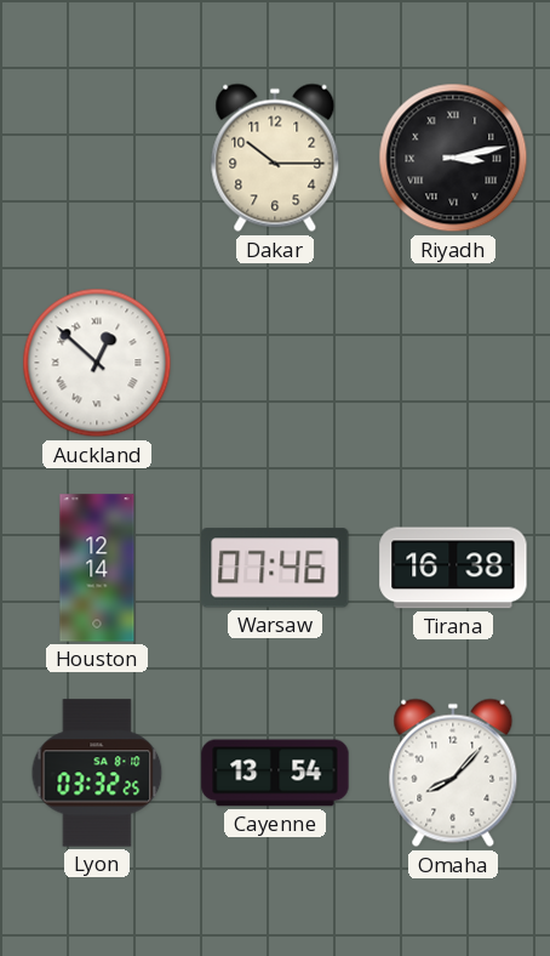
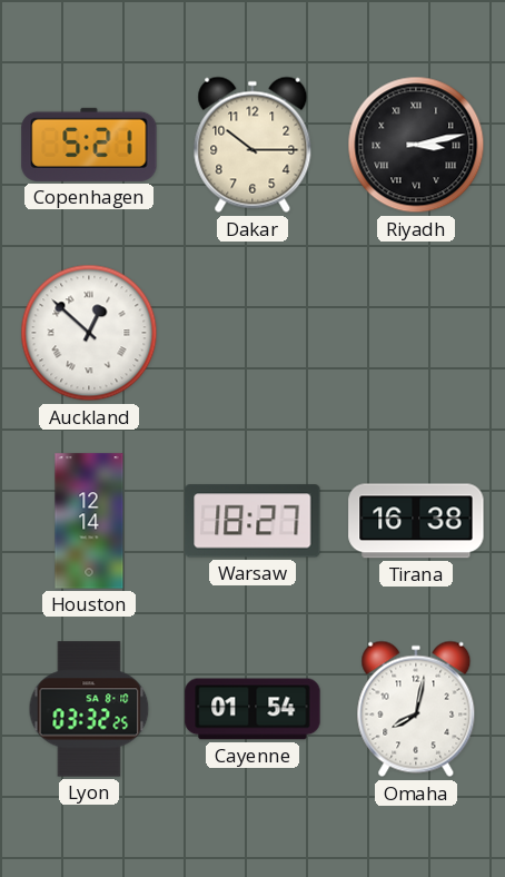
Copenhagen: none -> 5:21
Warsaw: 07:46 -> 18:27
Cayenne: 13:54 -> 01:54
Omaha: 8:07 -> 8:02
